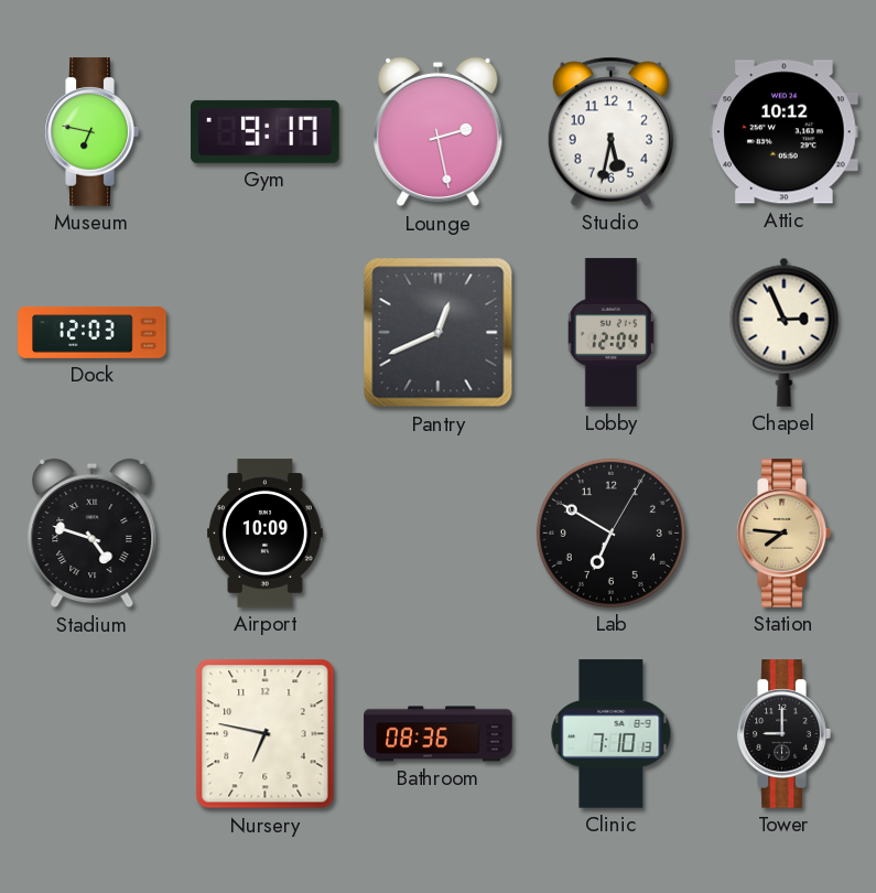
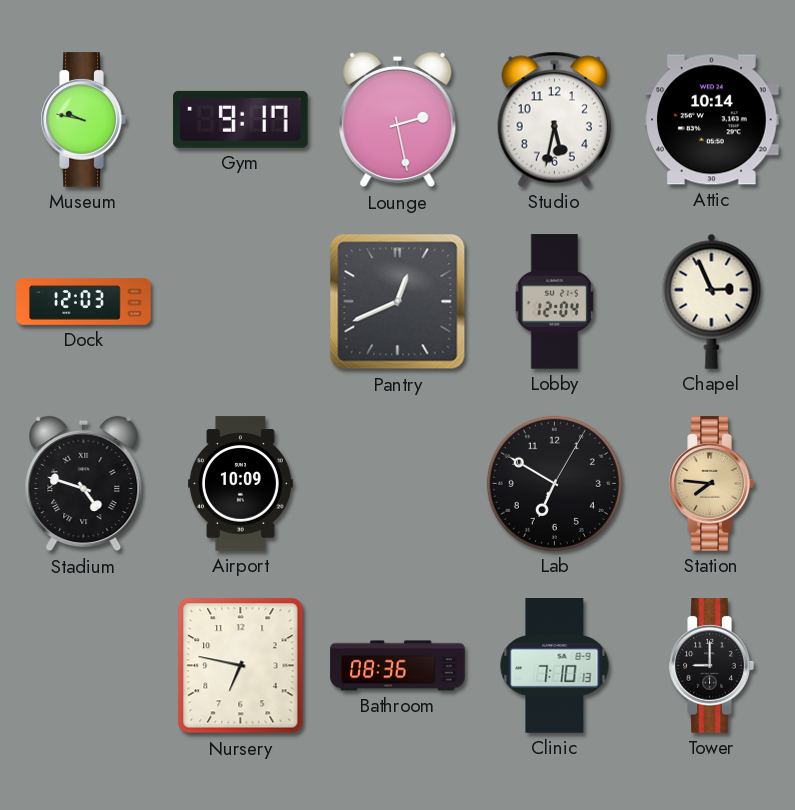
Museum: 6:47 -> 9:47
Attic: 10:12 -> 10:14
